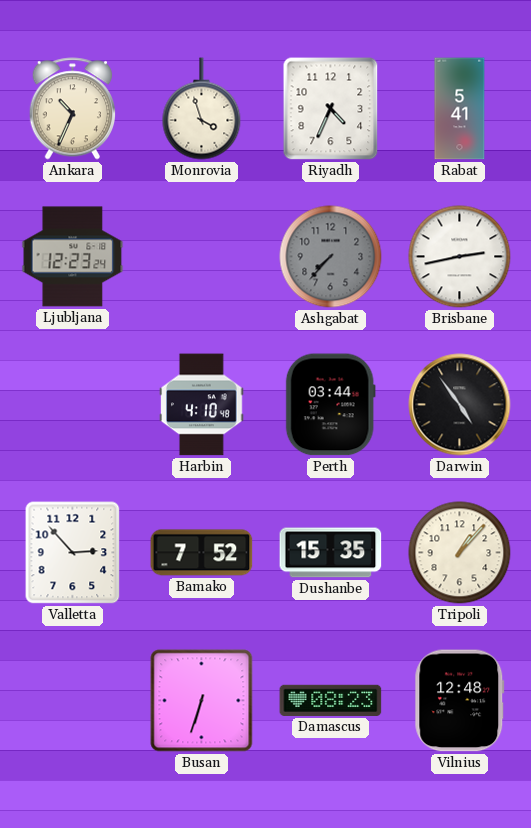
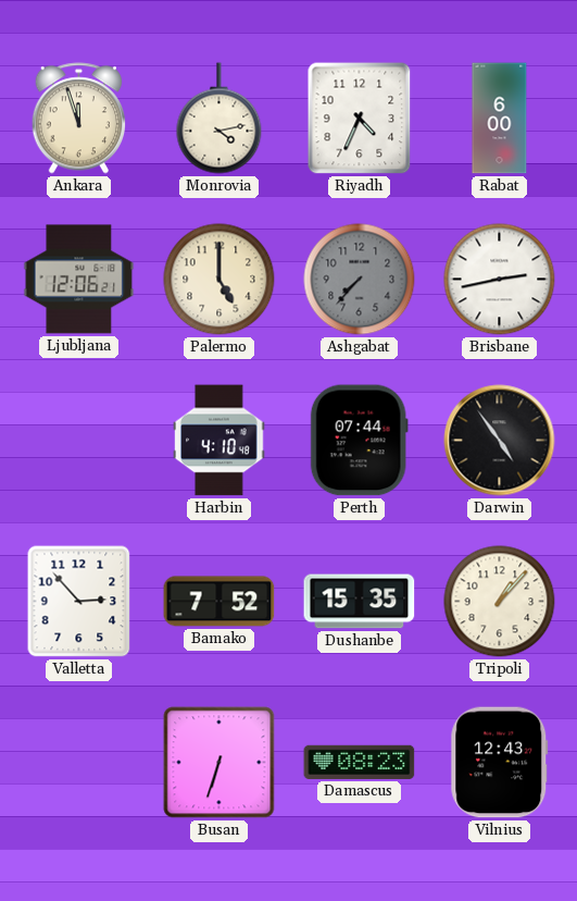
Ankara: 10:34 -> 11:57
Monrovia: 3:57 -> 4:13
Rabat: 5:41 -> 6:00
Ljubljana: 12:23 -> 12:06
Palermo: none -> 5:00
Perth: 03:44 -> 07:44
Vilnius: 12:48 -> 12:43
